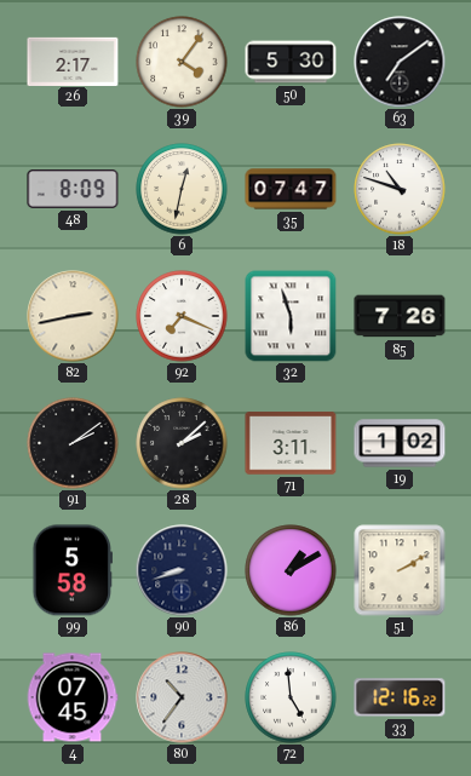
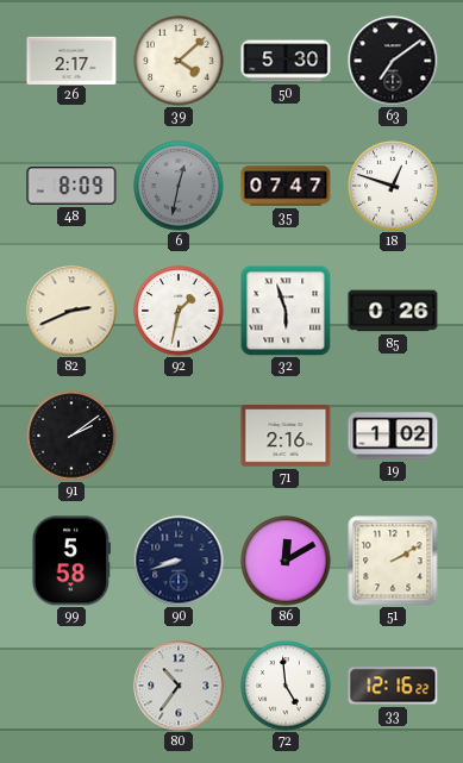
39: 4:06 -> 4:08
6 dial: cream -> grey
18: 10:48 -> 12:48
82: 2:43 -> 2:41
92: 7:19 -> 1:32
85: 7:26 -> 0:26
28: 2:08 -> none
71: 3:11 -> 2:16
86: 1:10 -> 12:10
4: 07:45 -> none
